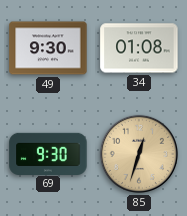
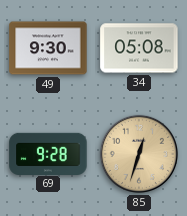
34: 01:08 -> 05:08
69: 9:30 -> 9:28
